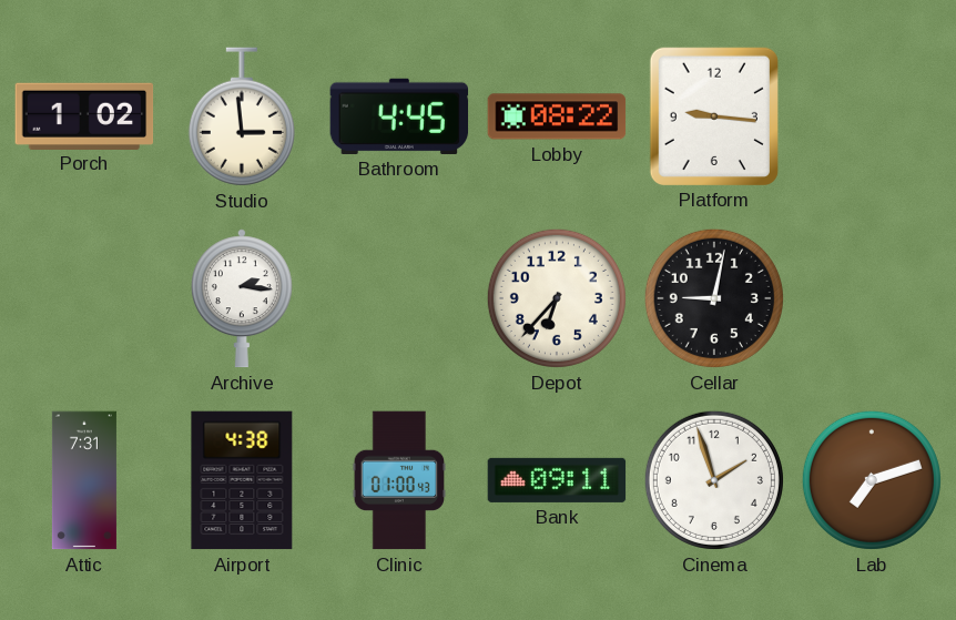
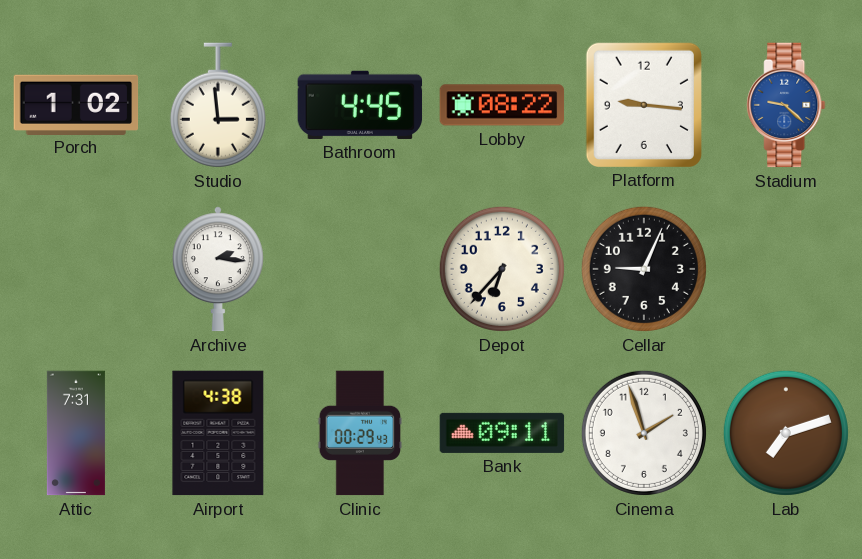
Stadium: none -> 9:22
Cellar: 9:02 -> 9:04
Clinic: 01:00 -> 00:29
